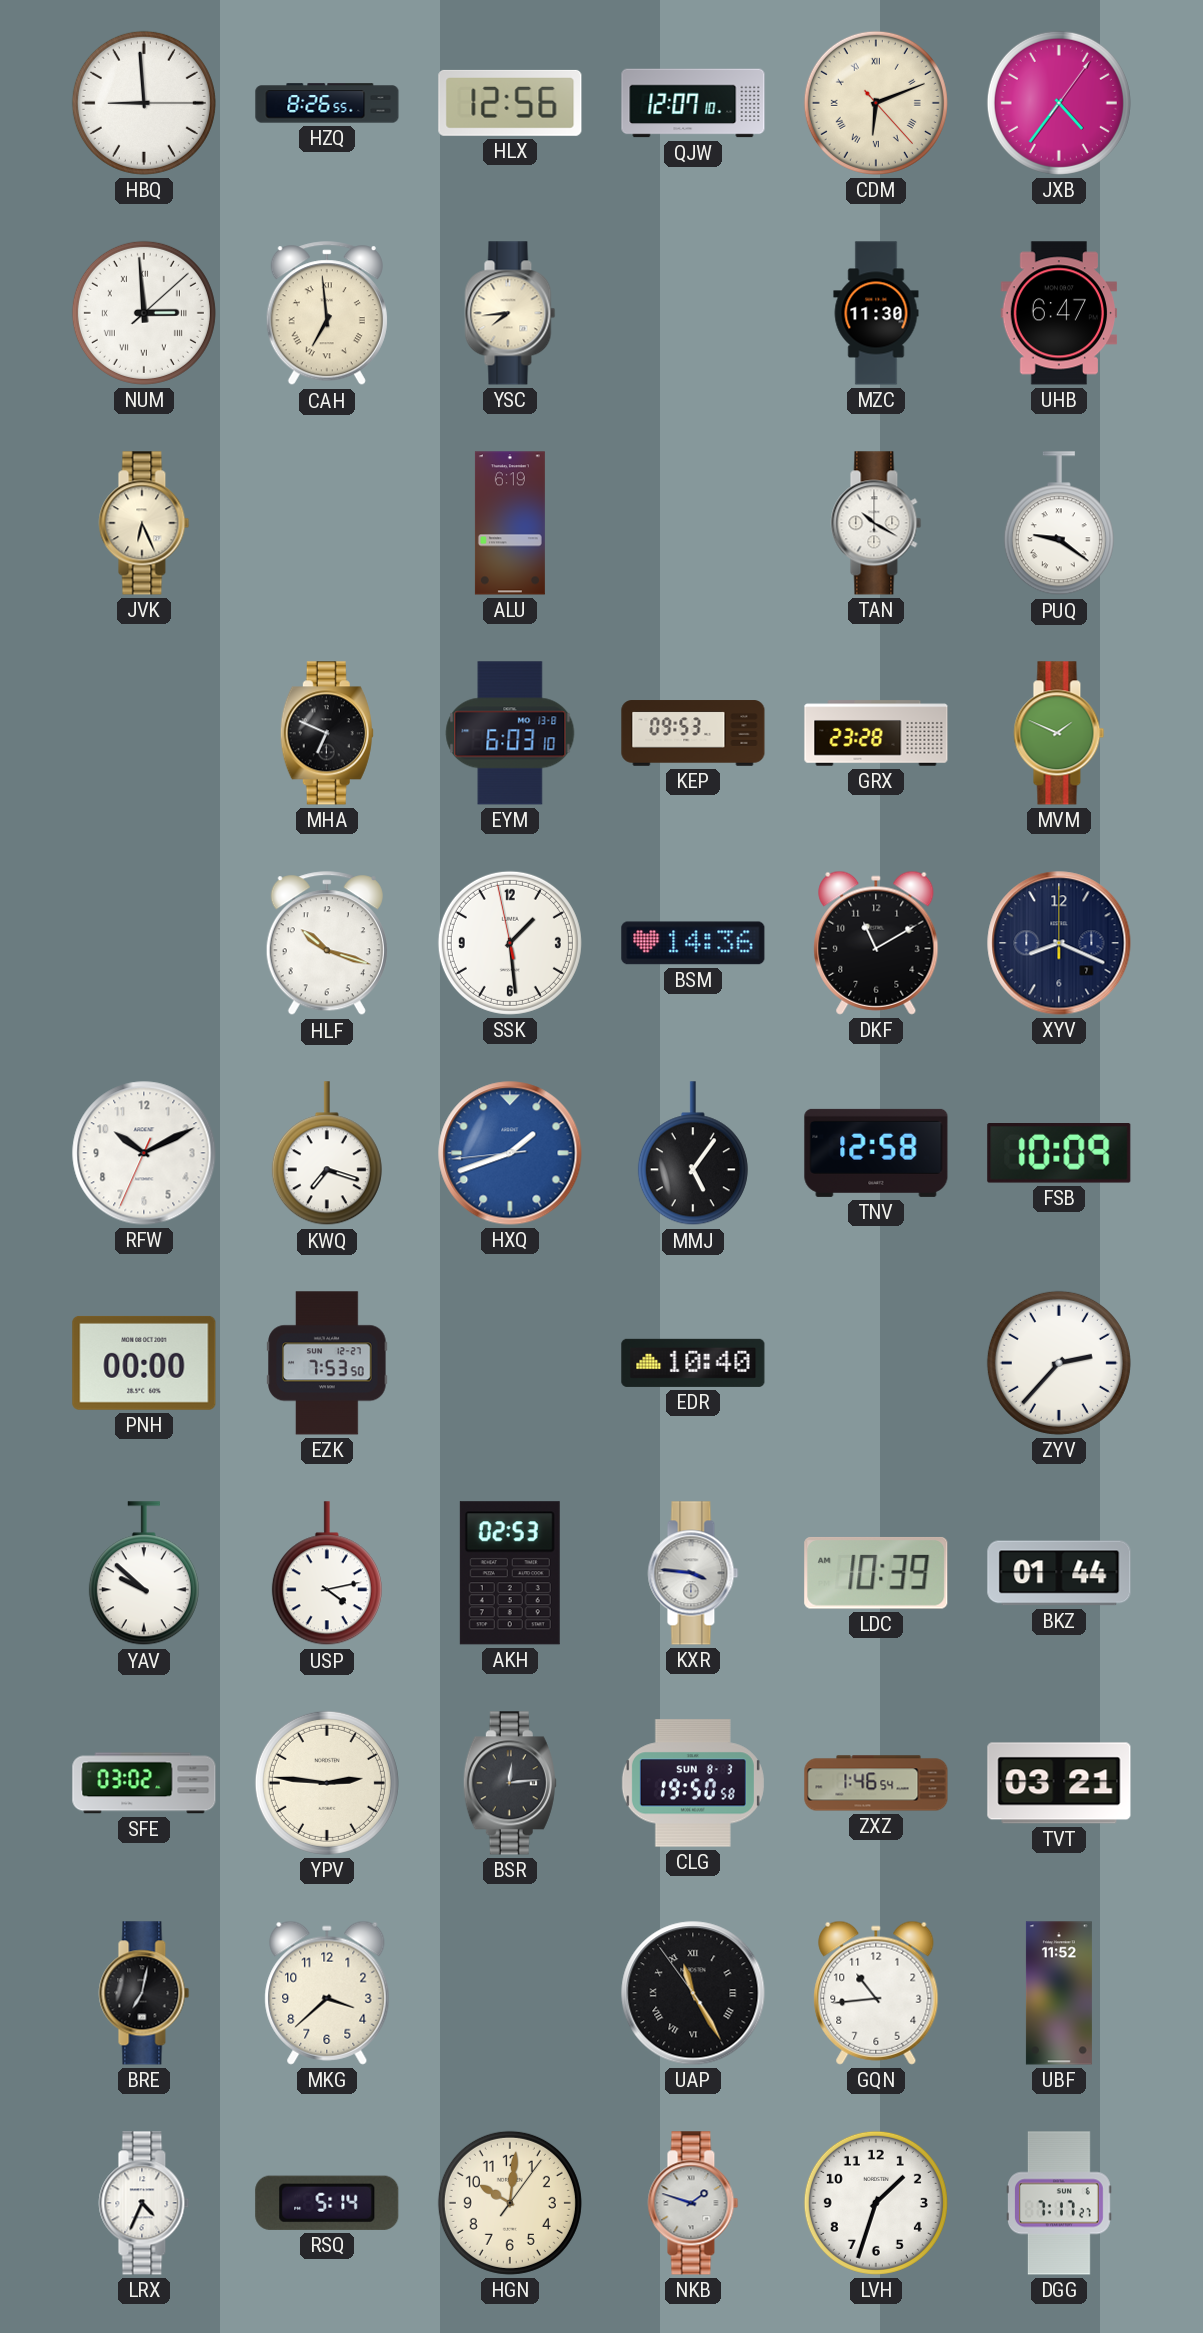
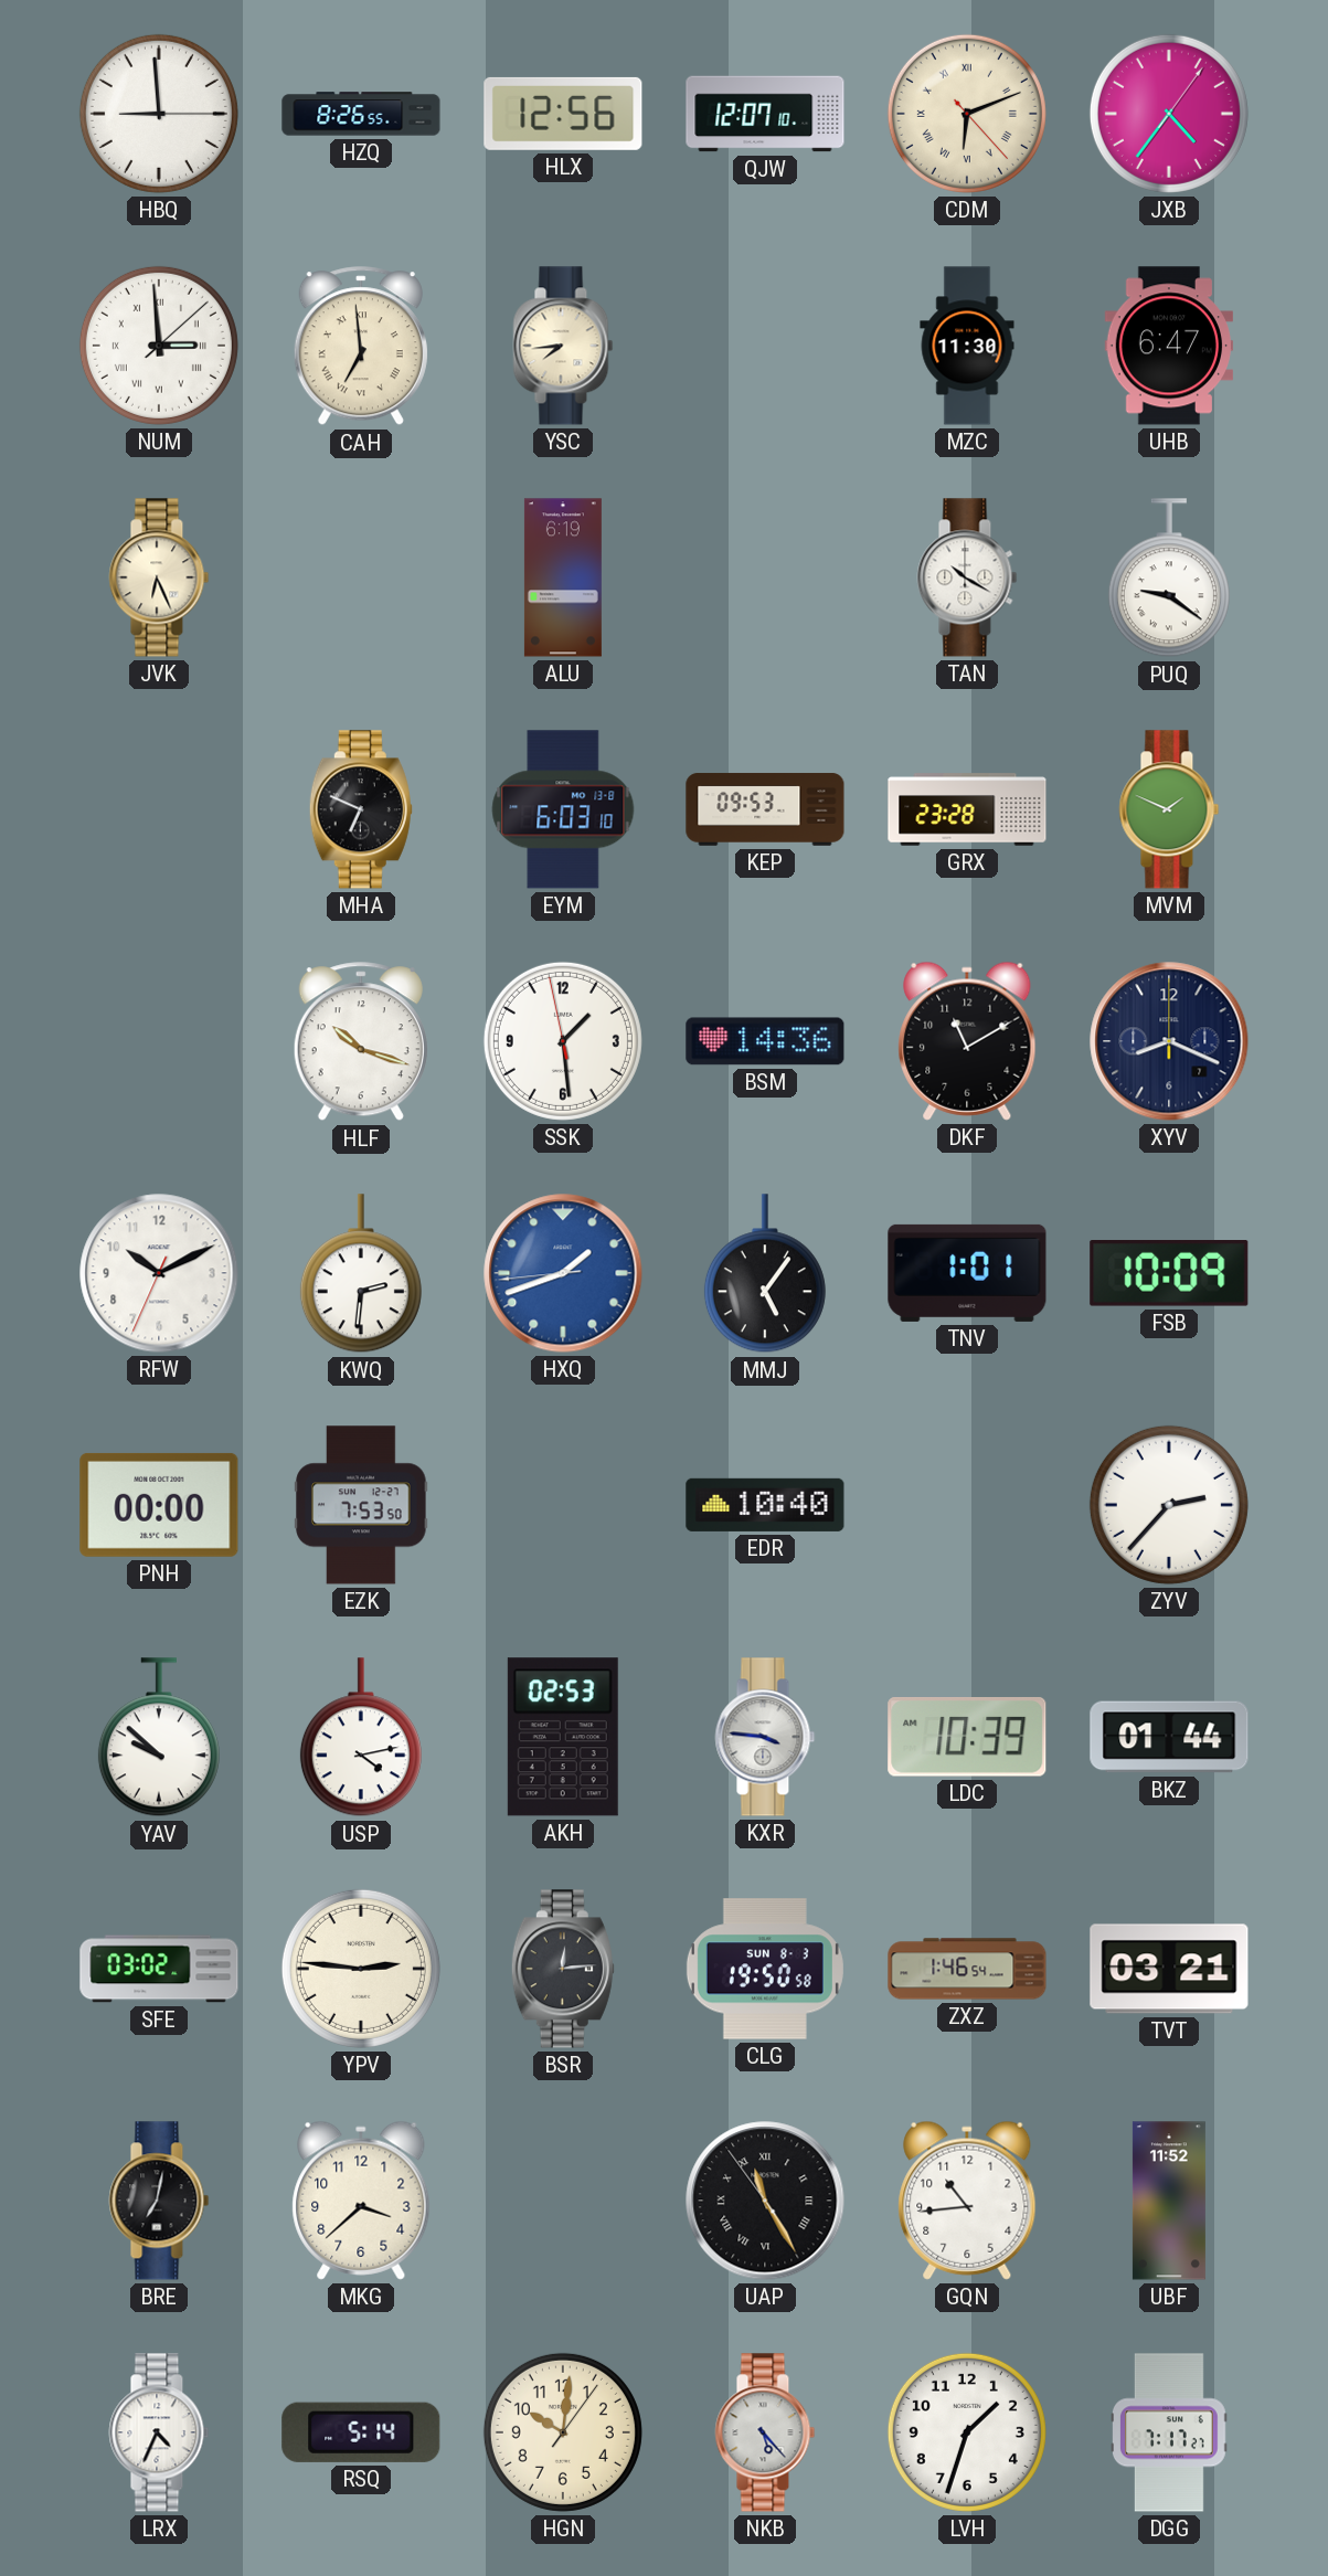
KWQ: 7:18 -> 2:31
TNV: 12:58 -> 1:01
NKB: 1:48 -> 5:23
